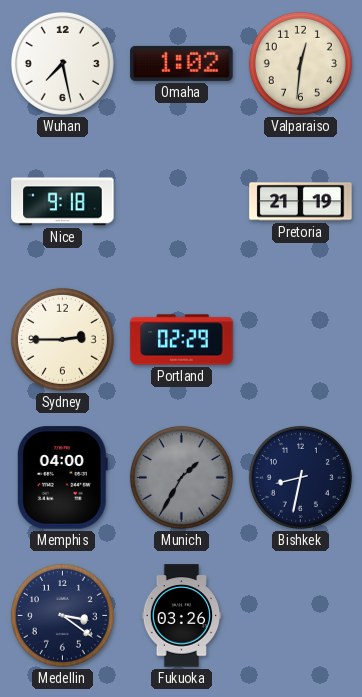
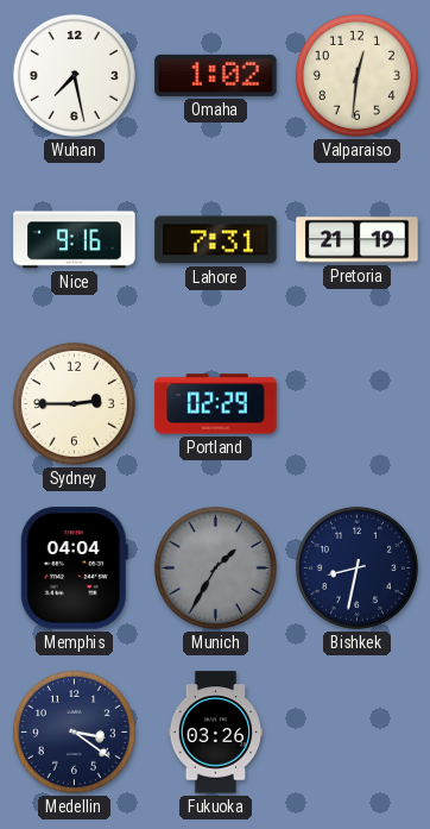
Nice: 9:18 -> 9:16
Lahore: none -> 7:31
Memphis: 04:00 -> 04:04
